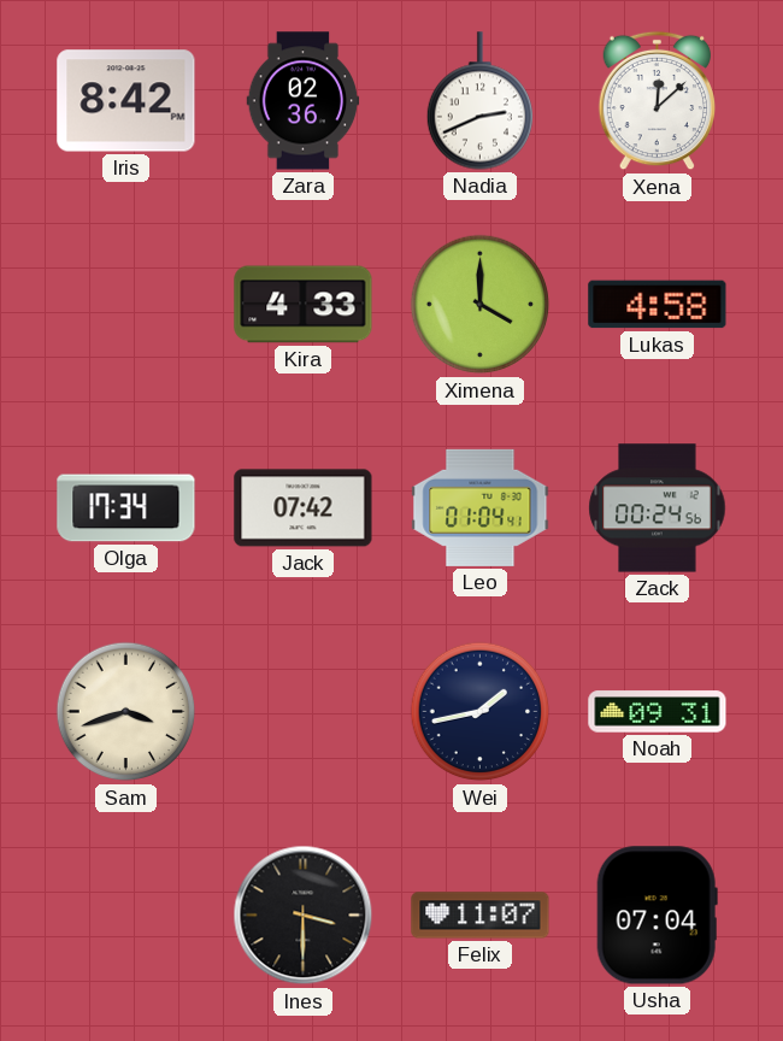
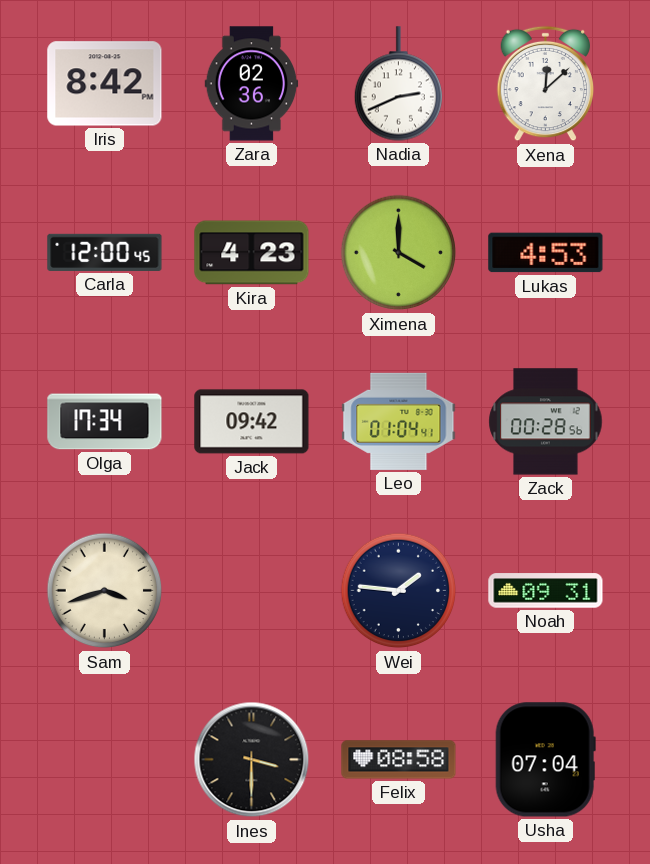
Carla: none -> 12:00
Kira: 4:33 -> 4:23
Lukas: 4:58 -> 4:53
Jack: 07:42 -> 09:42
Zack: 00:24 -> 00:28
Wei: 1:43 -> 1:46
Felix: 11:07 -> 08:58
